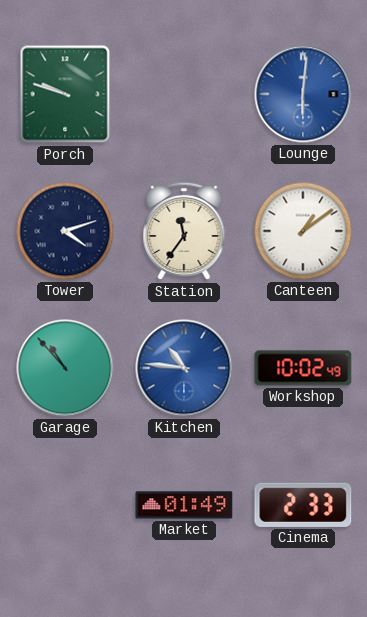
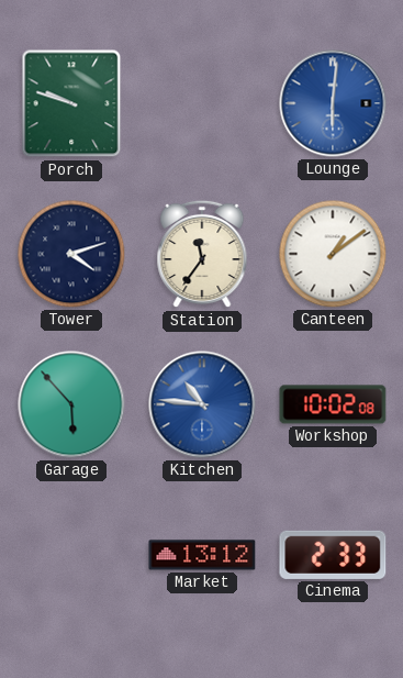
Garage: 10:53 -> 5:53
Workshop: 10:02:49 -> 10:02:08
Market: 01:49 -> 13:12
